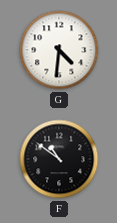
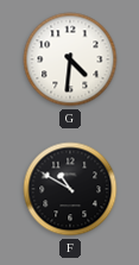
F: 10:51 -> 10:50
